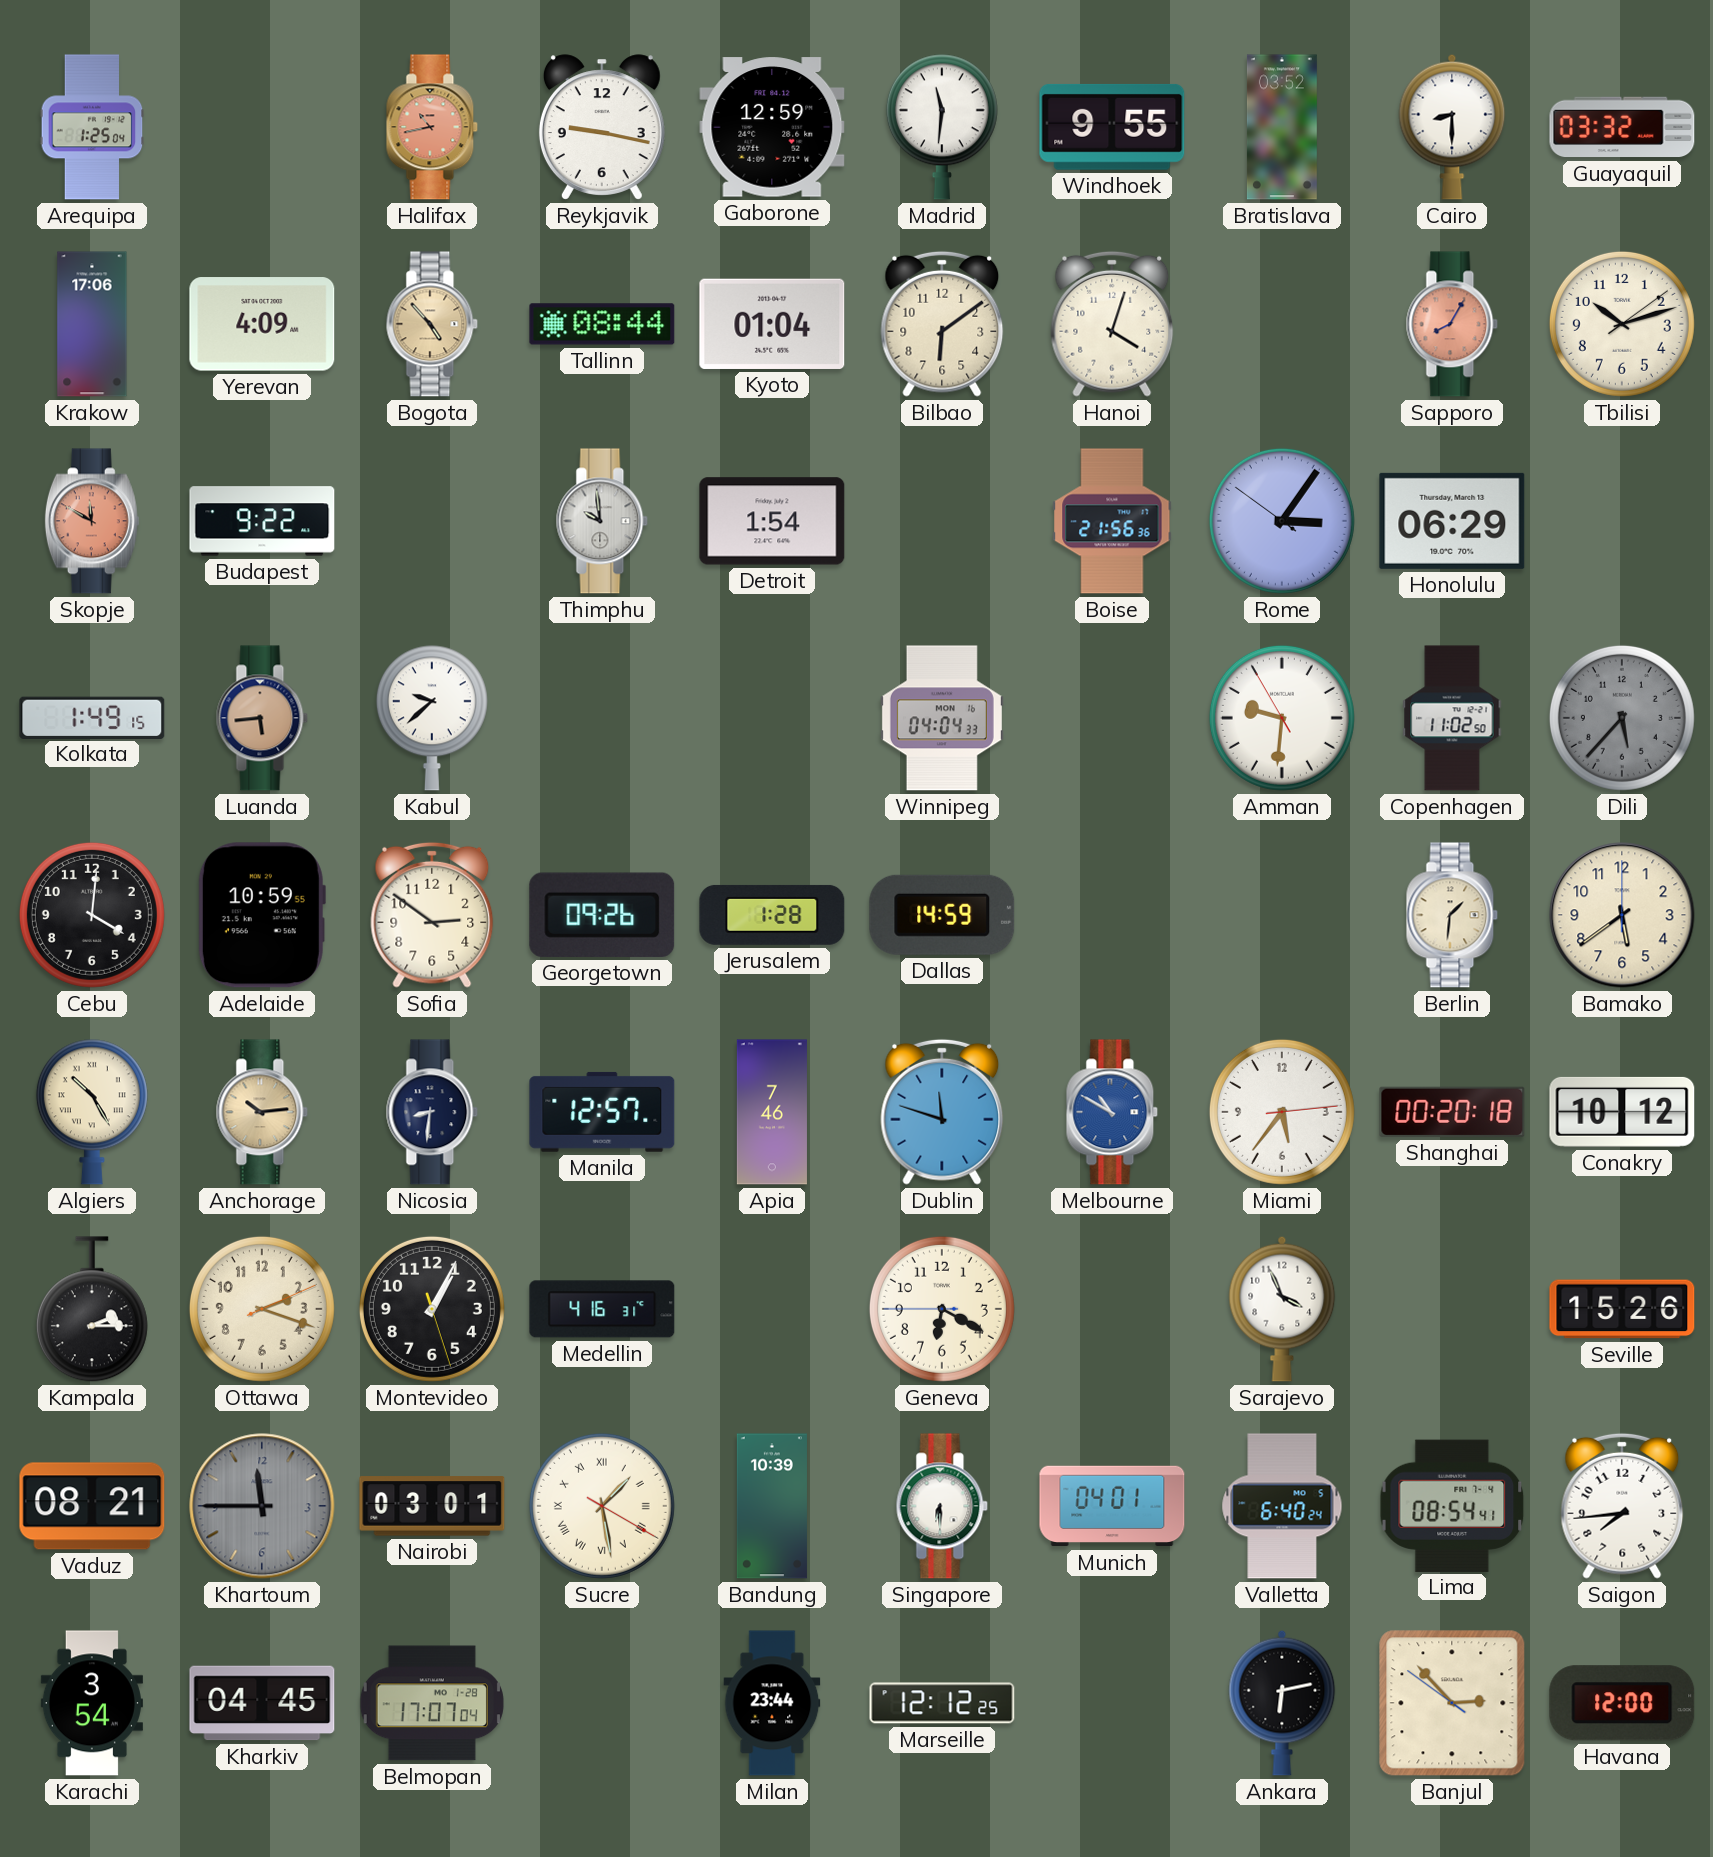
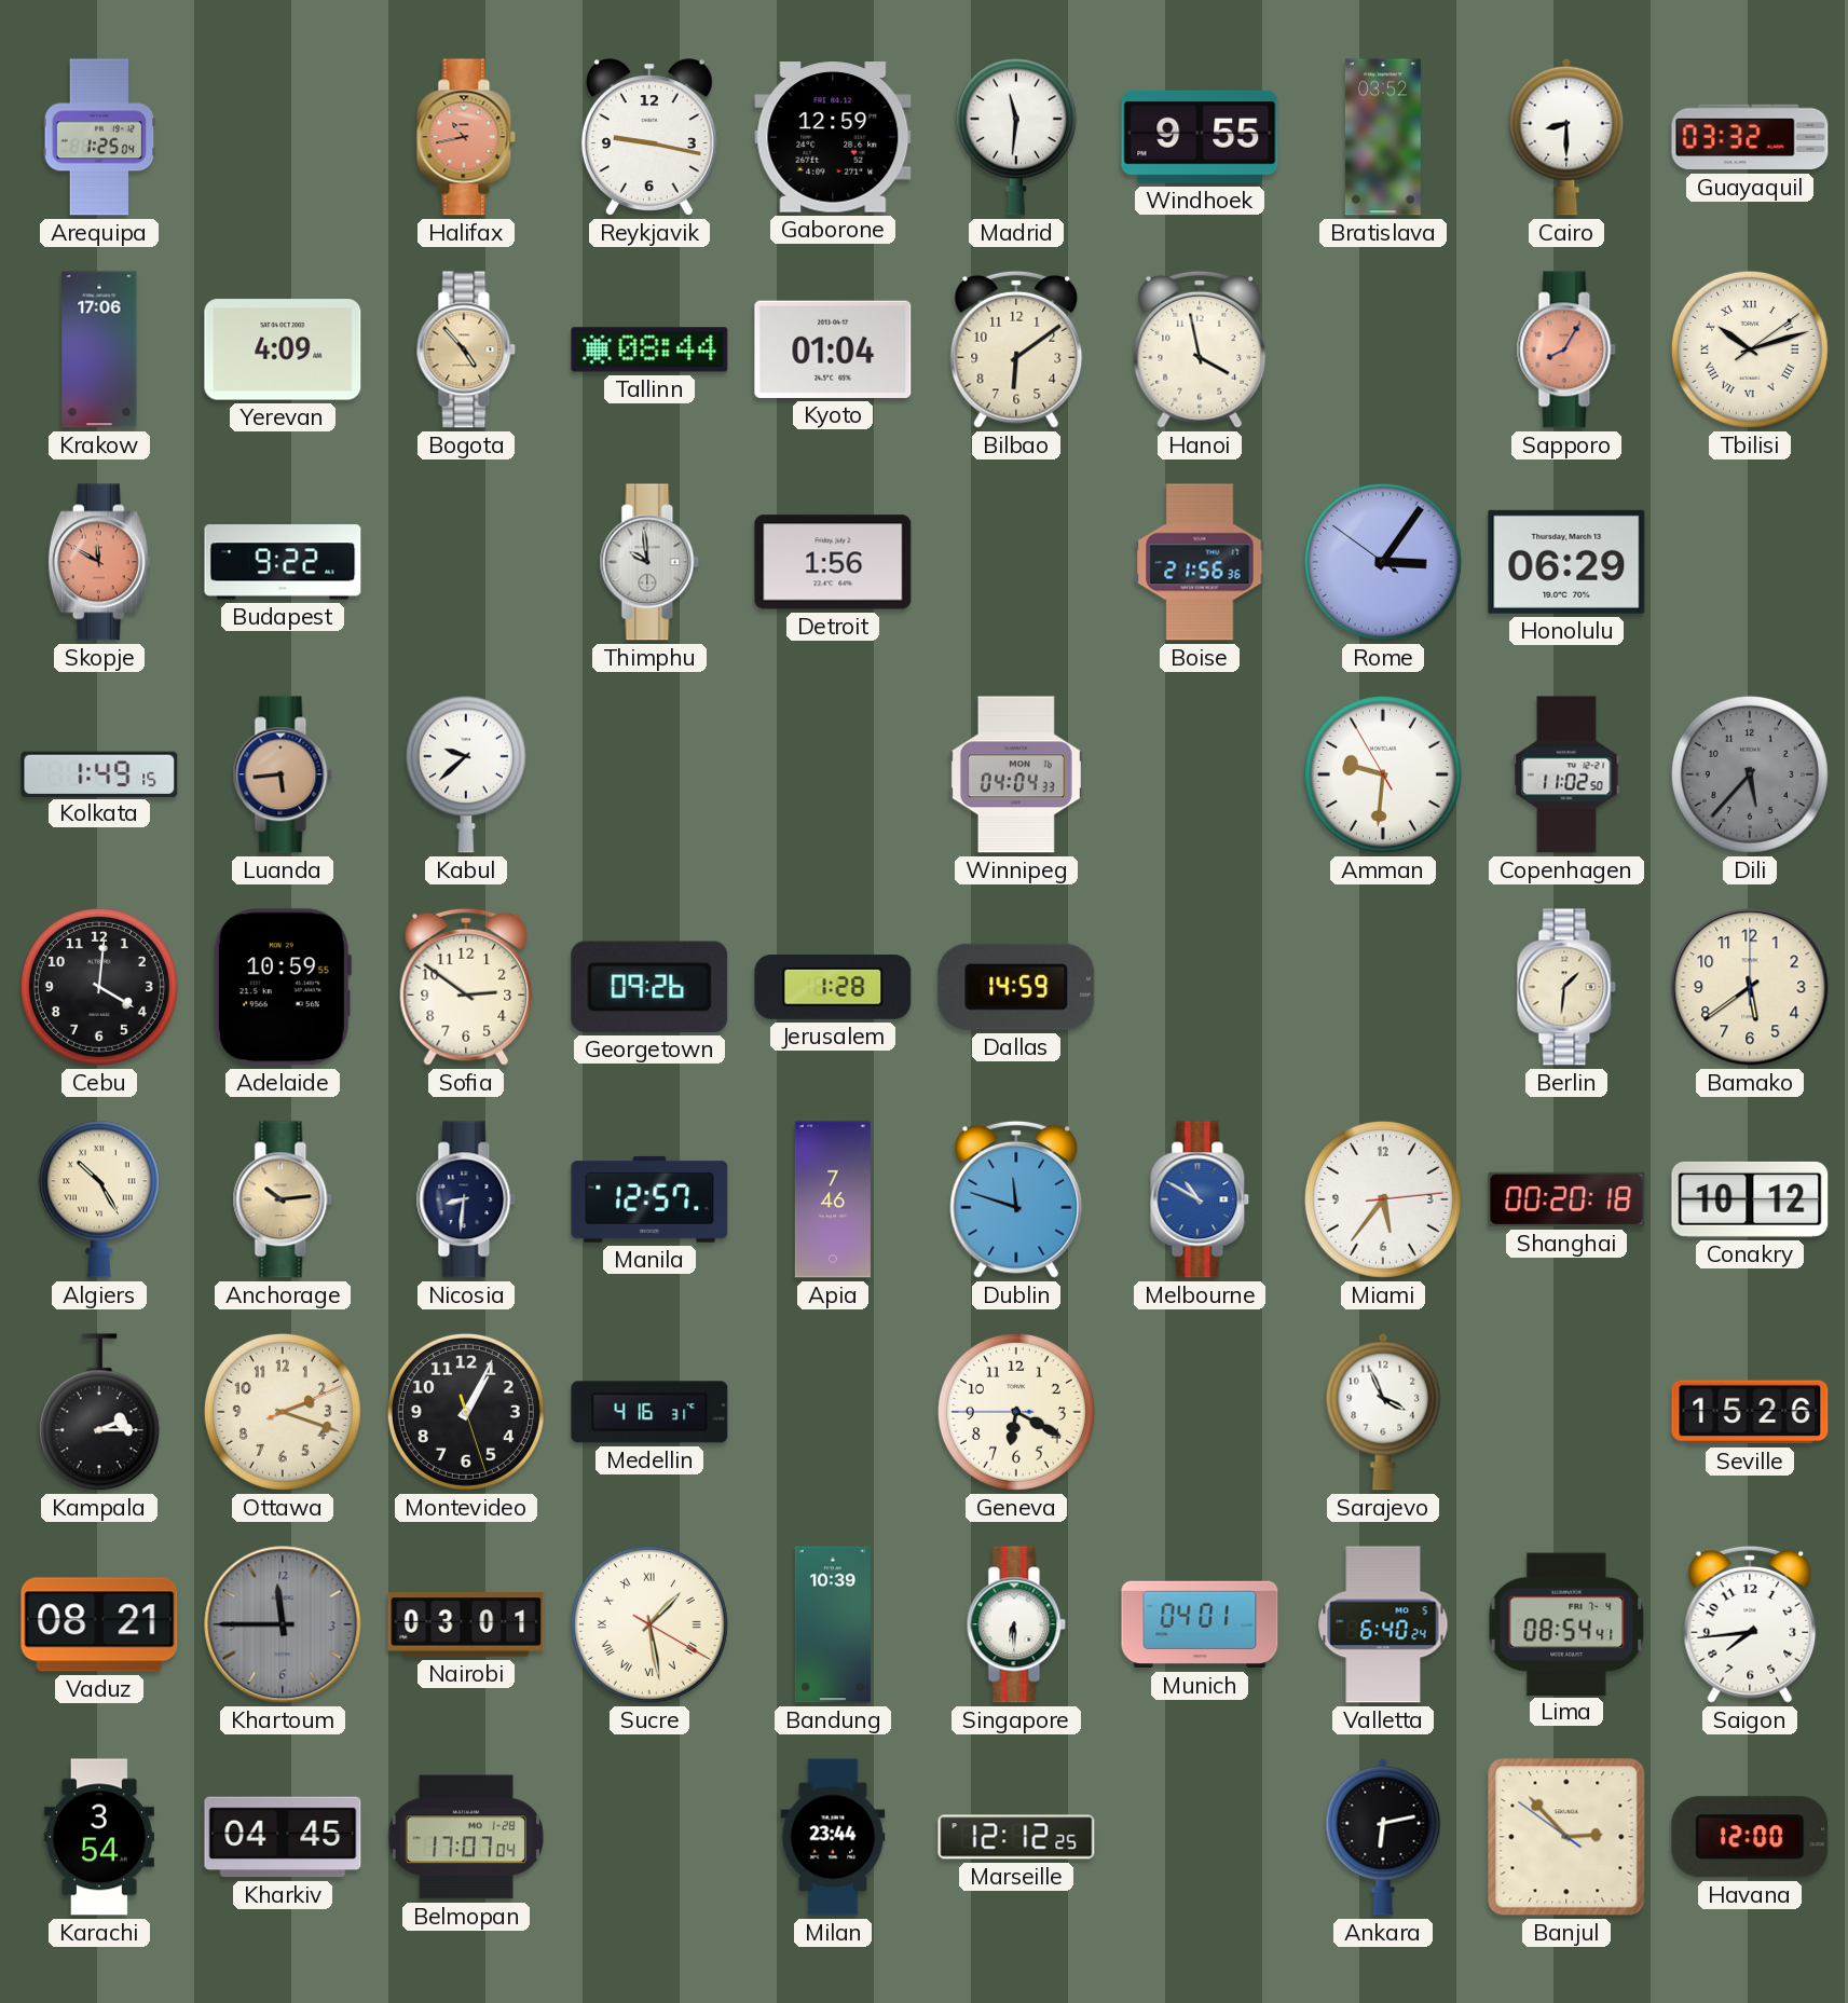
Hanoi: 4:03 -> 3:58
Tbilisi numerals: Arabic -> Roman
Detroit: 1:54 -> 1:56
